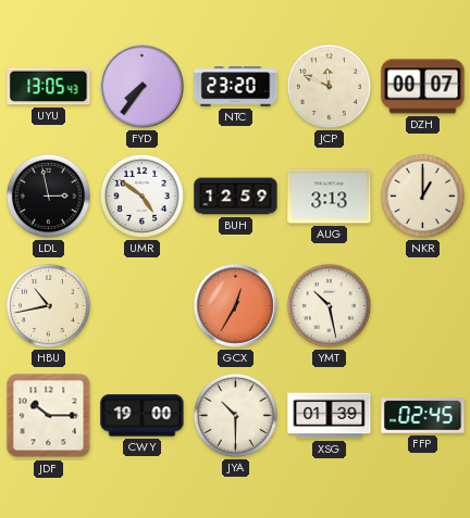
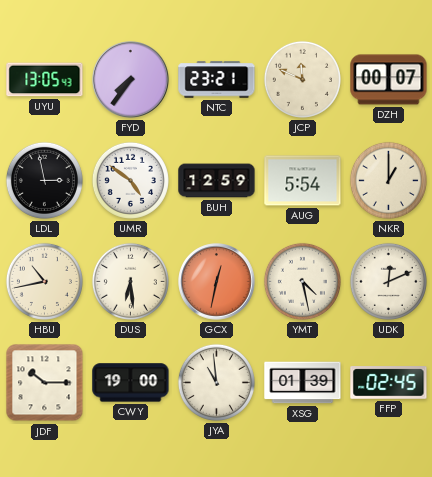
NTC: 23:20 -> 23:21
AUG: 3:13 -> 5:54
DUS: none -> 6:29
GCX: 12:35 -> 12:32
YMT: 10:28 -> 4:28
UDK: none -> 12:11
JYA: 10:30 -> 10:59
